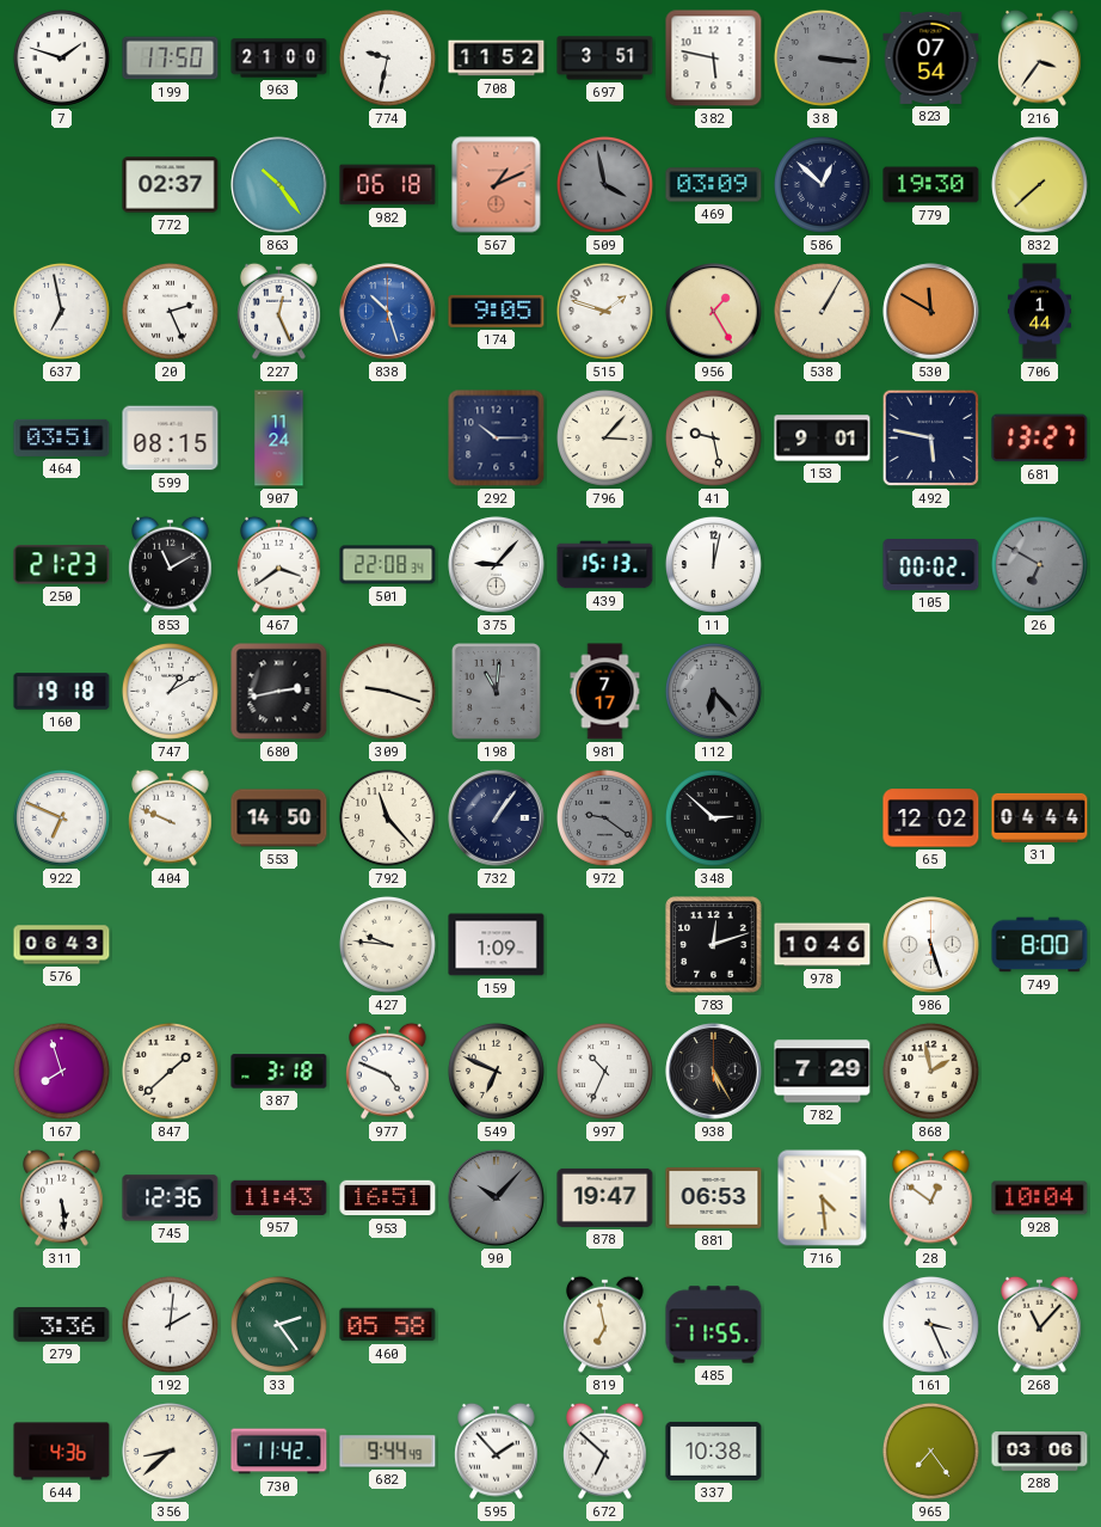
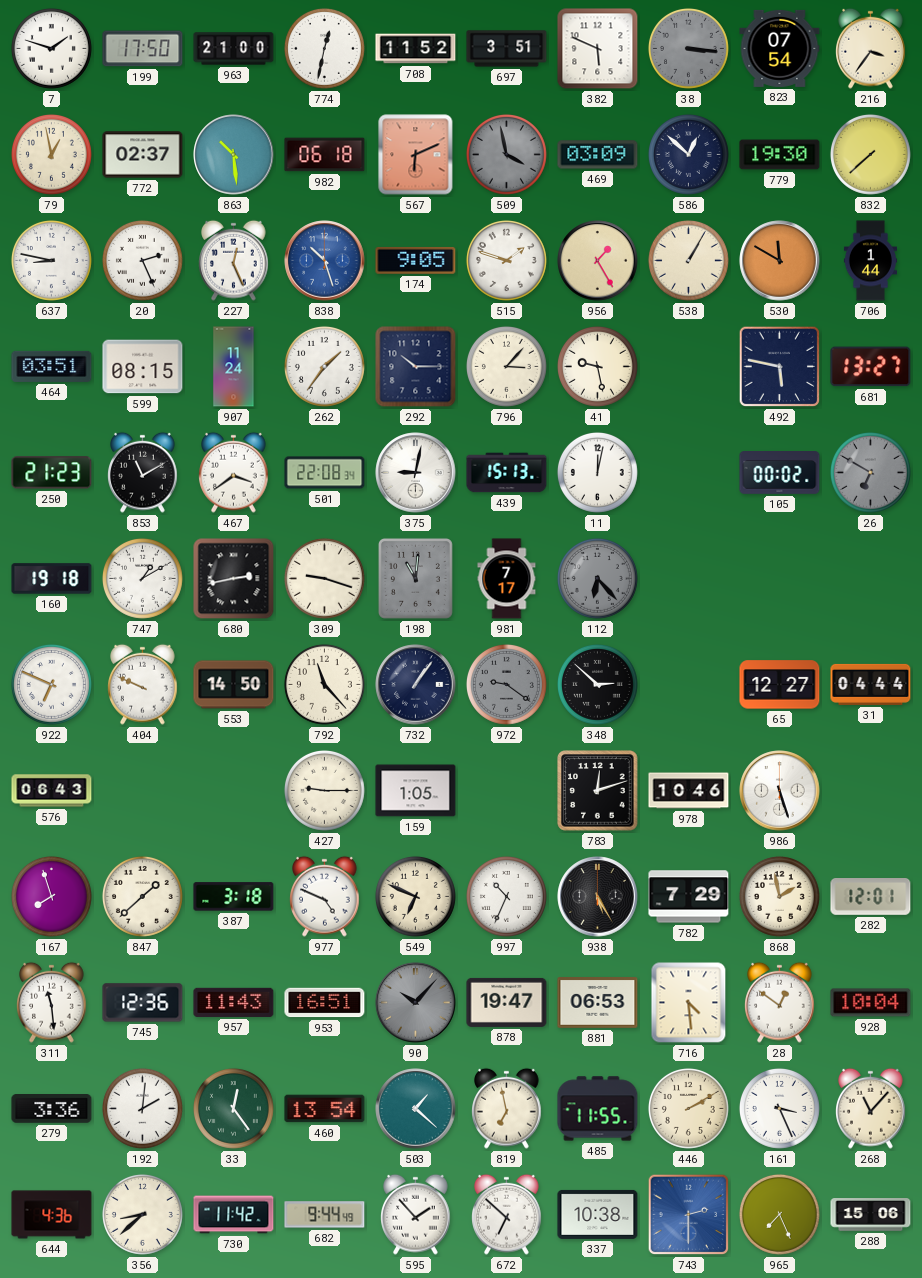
774: 9:32 -> 12:32
382: 5:47 -> 5:49
79: none -> 12:58
863: 10:24 -> 10:29
567: 1:11 -> 6:11
637: 6:58 -> 8:47
262: none -> 1:36
153: 9:01 -> none
375: 9:07 -> 9:02
65: 12:02 -> 12:27
427: 9:46 -> 9:15
159: 1:09 -> 1:05
749: 8:00 -> none
282: none -> 12:01
311: 5:29 -> 11:29
33: 2:24 -> 12:24
460: 05:58 -> 13:54
503: none -> 1:22
446: none -> 2:10
743: none -> 2:30
965: 7:24 -> 7:26
288: 03:06 -> 15:06
